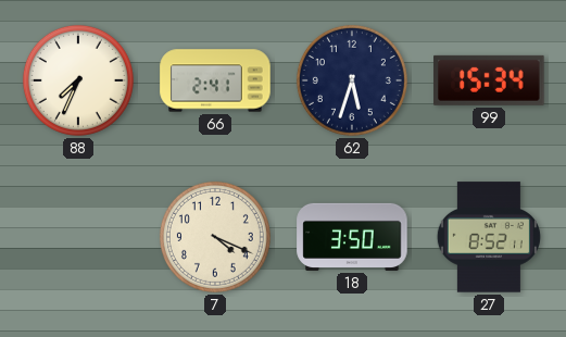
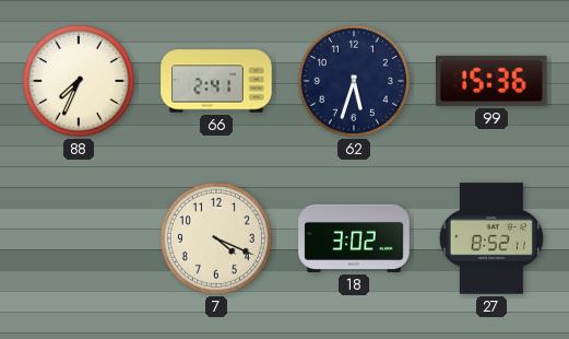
99: 15:34 -> 15:36
18: 3:50 -> 3:02
